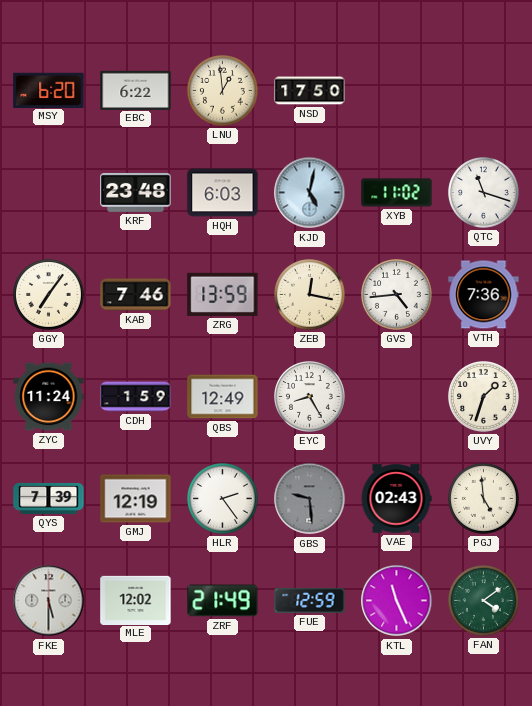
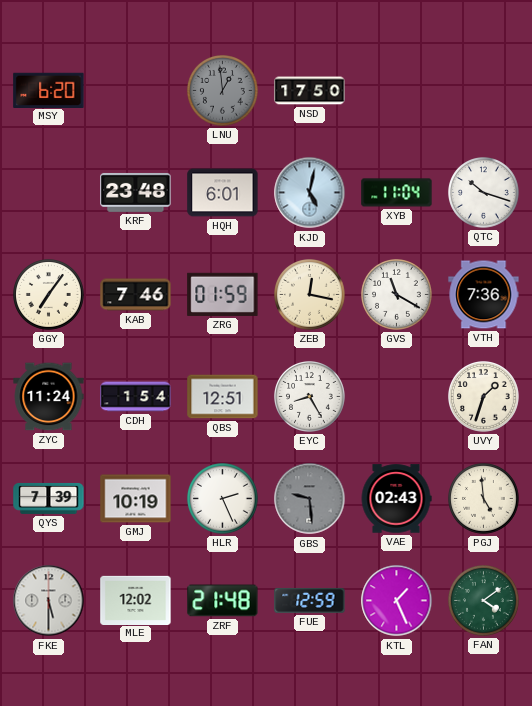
EBC: 6:22 -> none
LNU dial: cream -> grey
HQH: 6:03 -> 6:01
XYB: 11:02 -> 11:04
QTC: 11:18 -> 10:18
ZRG: 13:59 -> 01:59
GVS: 4:44 -> 11:20
CDH: 1:59 -> 1:54
QBS: 12:49 -> 12:51
GMJ: 12:19 -> 10:19
HLR: 2:24 -> 2:26
ZRF: 21:49 -> 21:48
KTL: 11:26 -> 1:26
